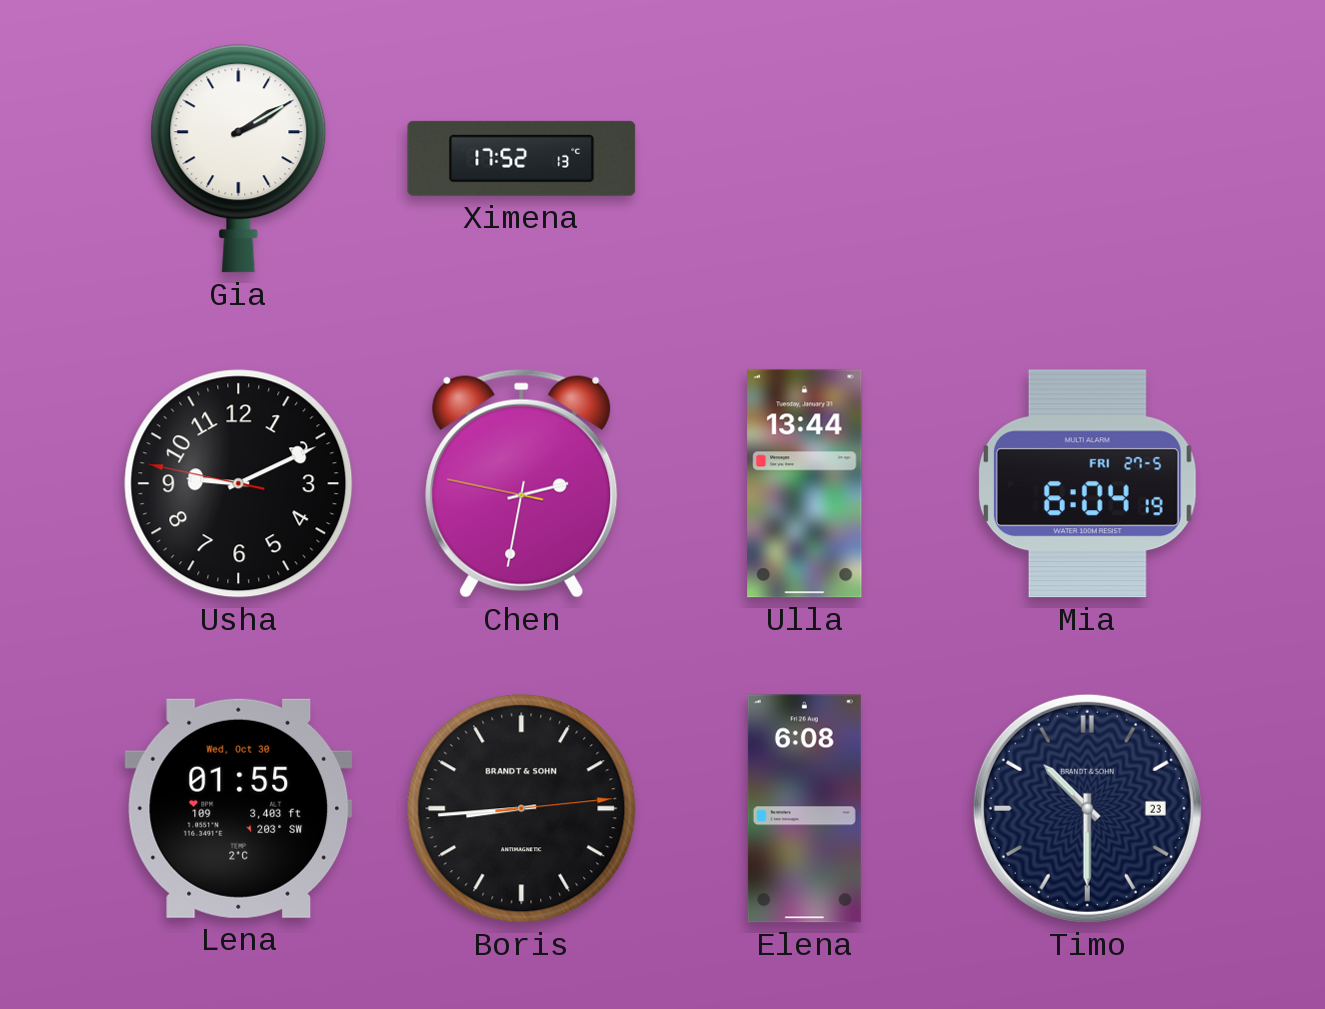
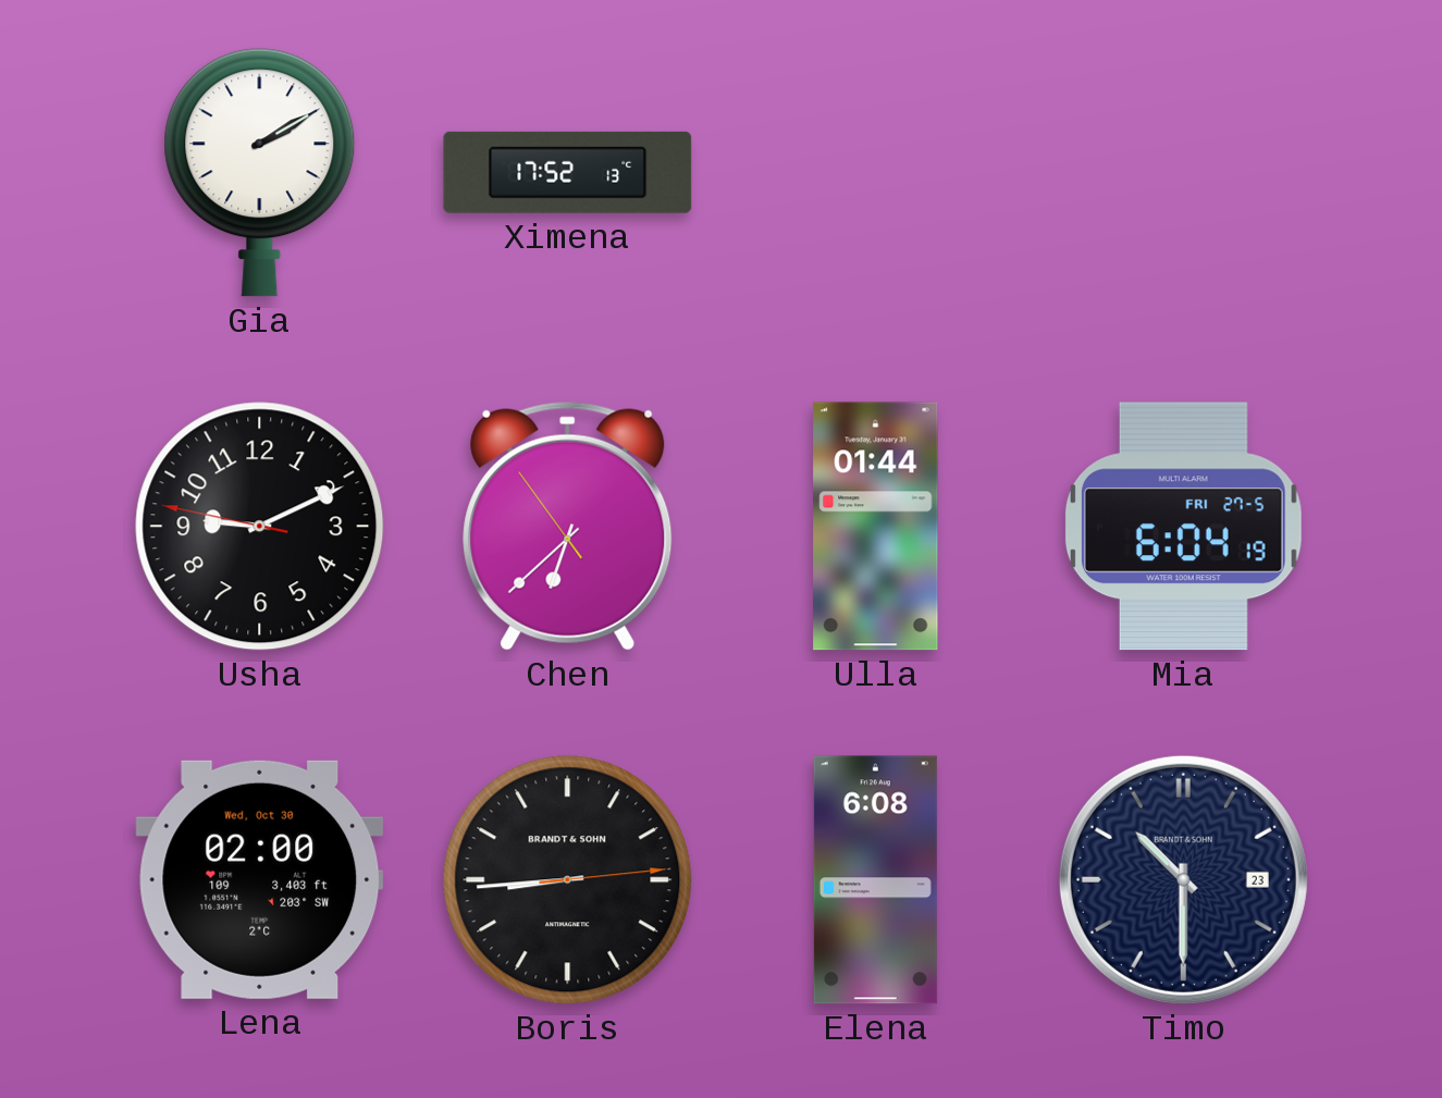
Chen: 2:31 -> 6:37
Ulla: 13:44 -> 01:44
Lena: 01:55 -> 02:00
